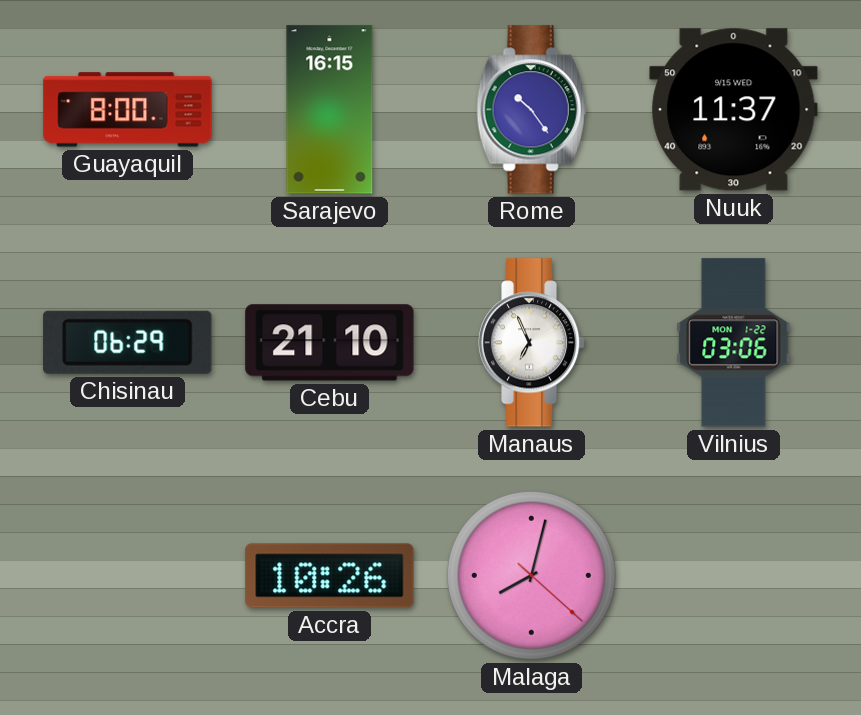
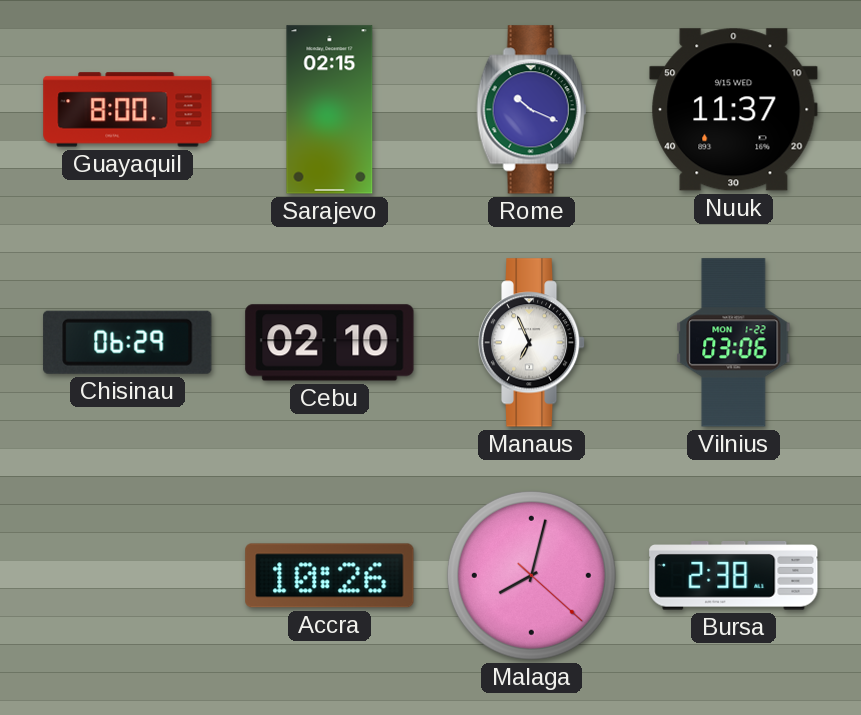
Sarajevo: 16:15 -> 02:15
Rome: 10:24 -> 10:19
Cebu: 21:10 -> 02:10
Bursa: none -> 2:38
